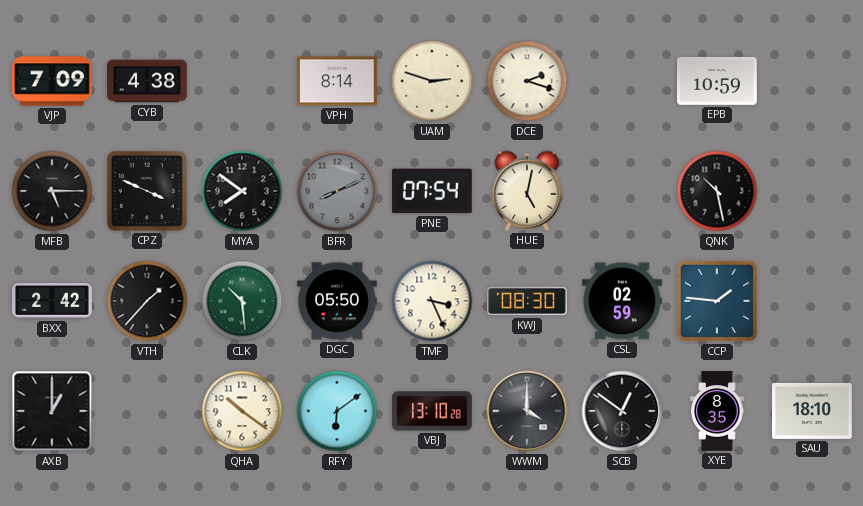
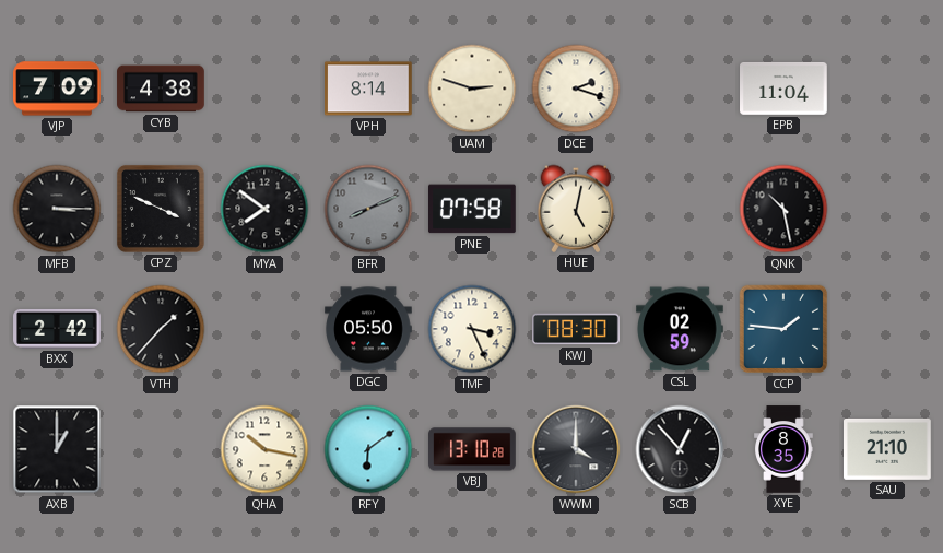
EPB: 10:59 -> 11:04
MFB: 5:15 -> 3:15
PNE: 07:54 -> 07:58
CLK: 10:29 -> none
QHA: 10:21 -> 10:17
SCB: 12:51 -> 12:53
SAU: 18:10 -> 21:10
